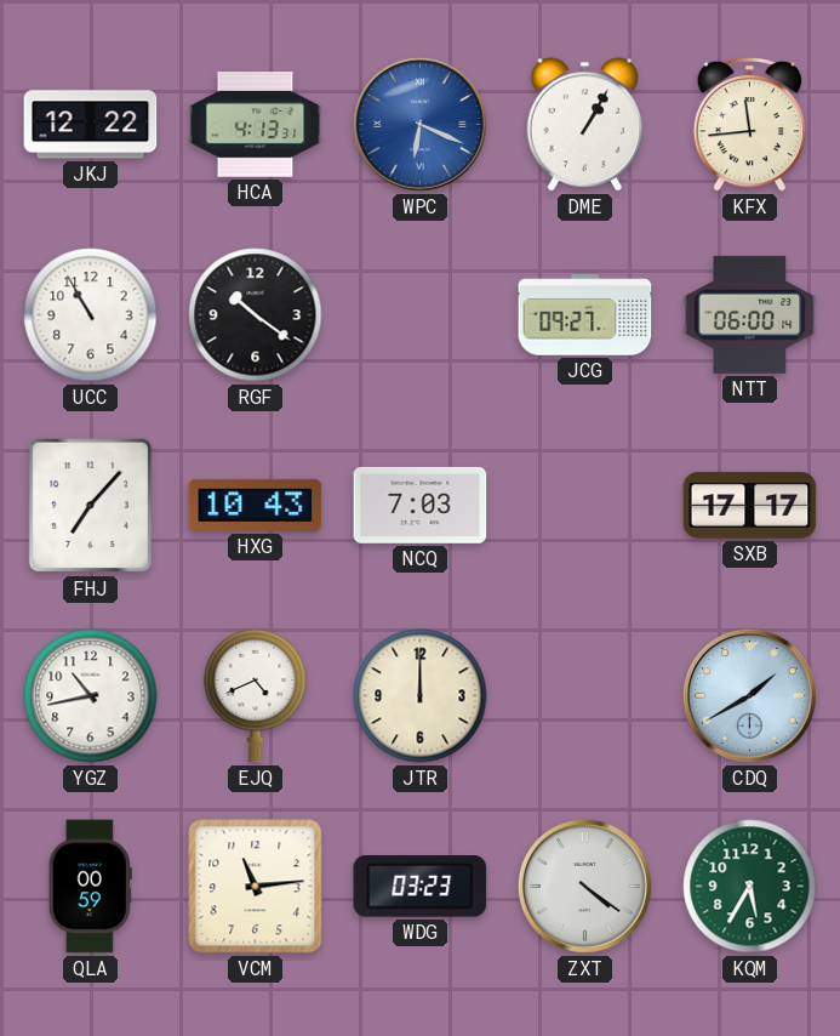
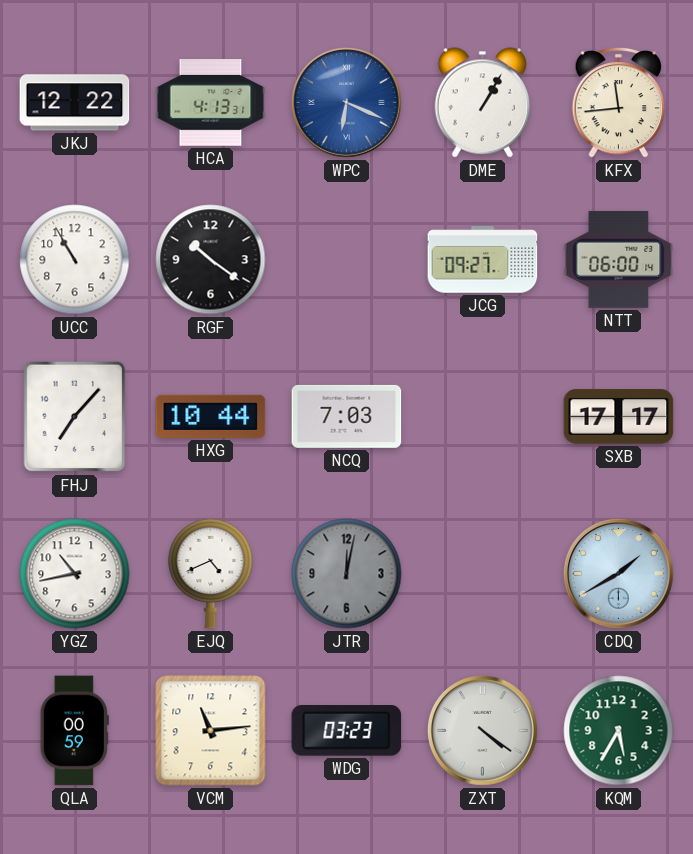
HXG: 10:43 -> 10:44
JTR: 12:00 -> 12:02
JTR dial: cream -> grey
